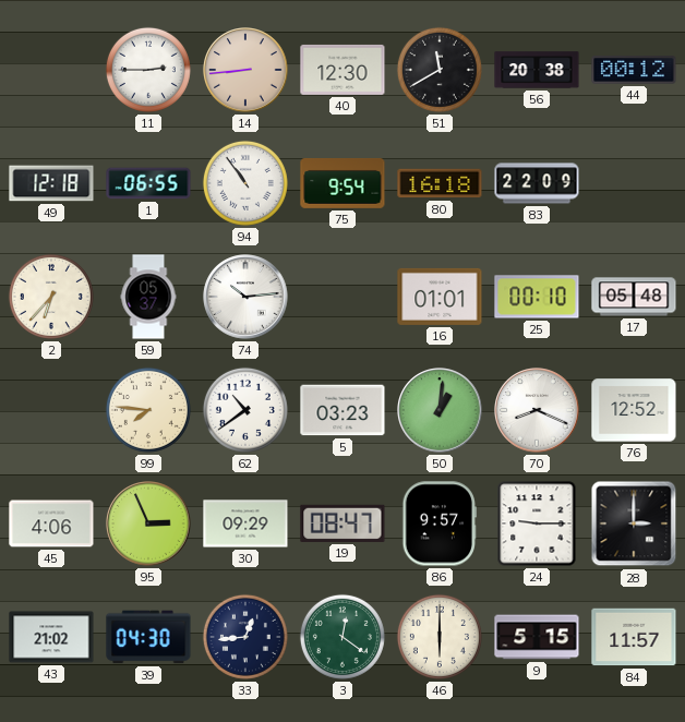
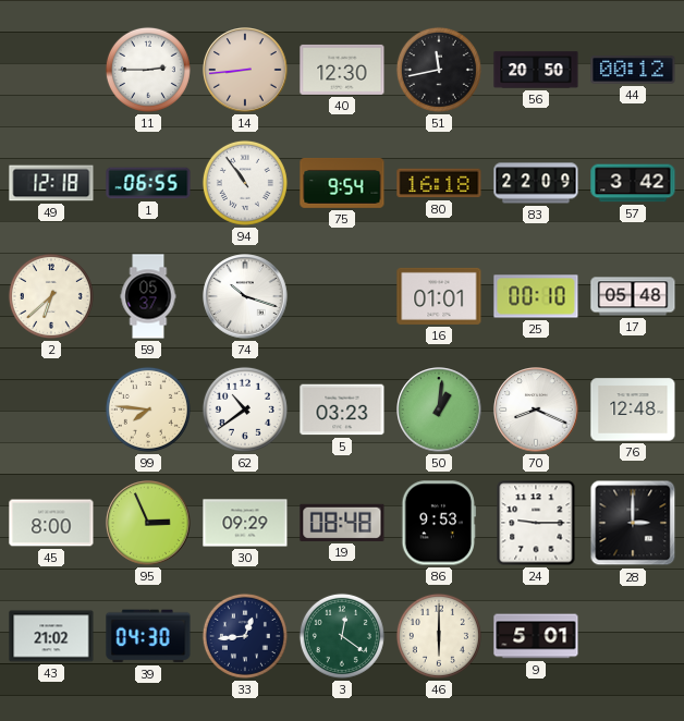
51: 11:40 -> 11:43
56: 20:38 -> 20:50
57: none -> 3:42
2: 6:37 -> 6:38
74: 10:14 -> 10:18
76: 12:52 -> 12:48
45: 4:06 -> 8:00
19: 08:47 -> 08:48
86: 9:57 -> 9:53
9: 5:15 -> 5:01
84: 11:57 -> none
